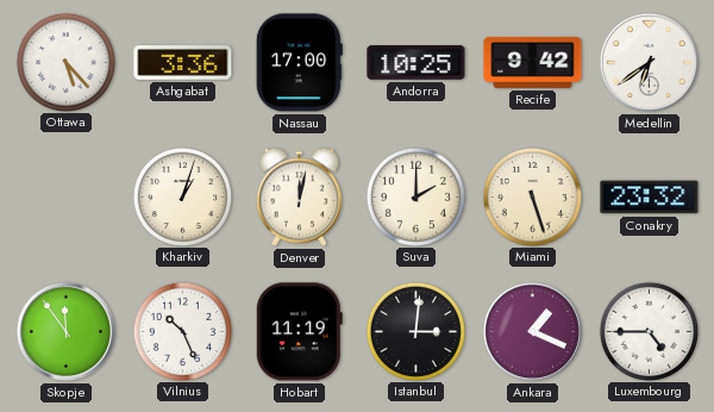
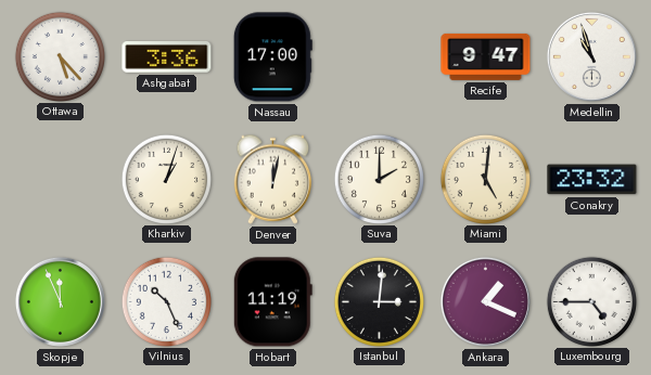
Andorra: 10:25 -> none
Recife: 9:42 -> 9:47
Medellin: 6:39 -> 10:57
Miami: 5:27 -> 5:01
Skopje: 11:54 -> 11:56
